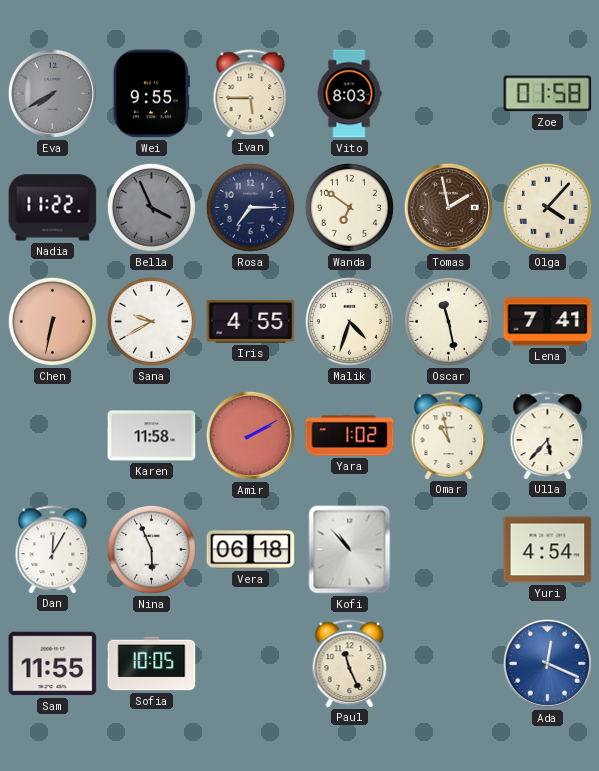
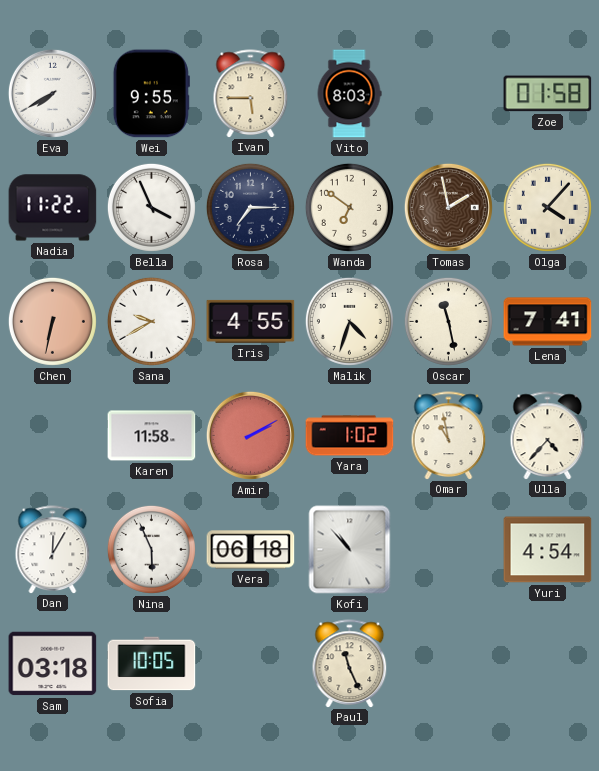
Eva dial: grey -> white
Bella dial: grey -> white
Ulla: 5:37 -> 4:37
Sam: 11:55 -> 03:18
Ada: 12:19 -> none
